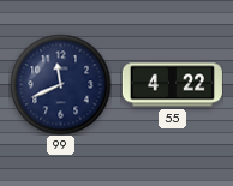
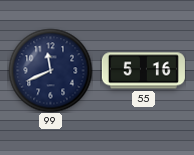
55: 4:22 -> 5:16
